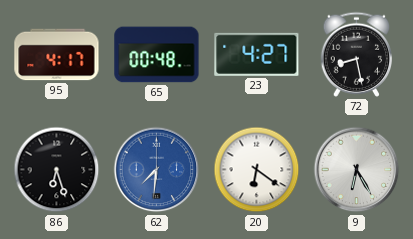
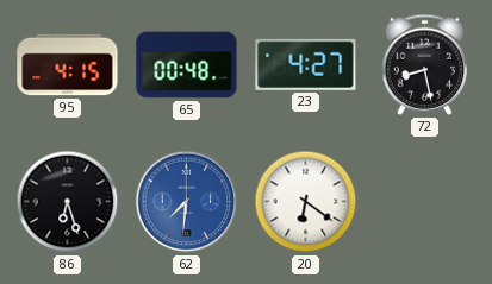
95: 4:17 -> 4:15
9: 6:25 -> none
